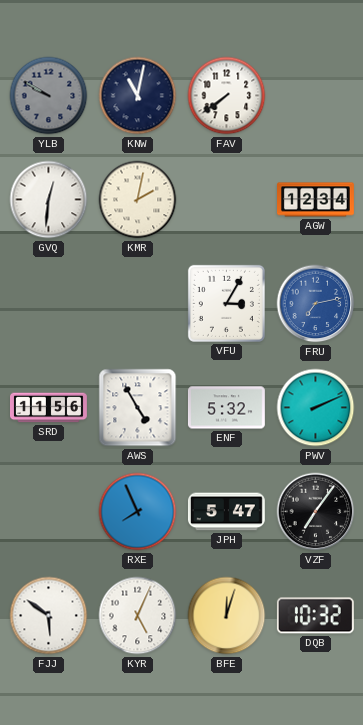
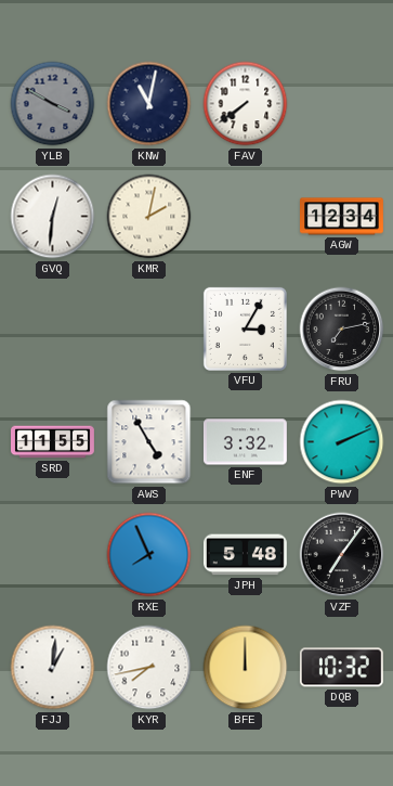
YLB: 9:50 -> 3:50
FRU dial: blue -> black
SRD: 11:56 -> 11:55
ENF: 5:32 -> 3:32
JPH: 5:47 -> 5:48
FJJ: 5:51 -> 1:01
KYR: 5:04 -> 7:43
BFE: 12:03 -> 12:00
